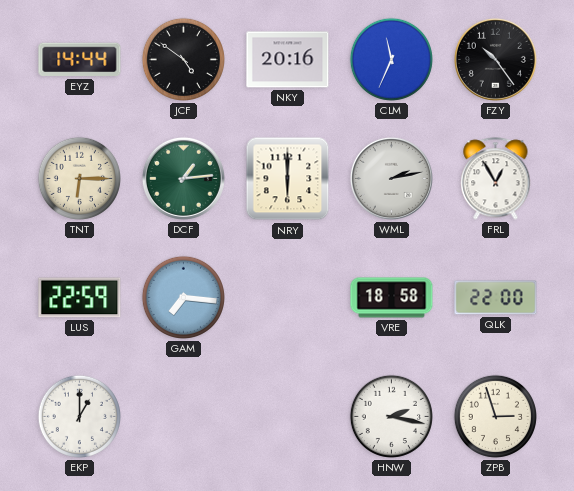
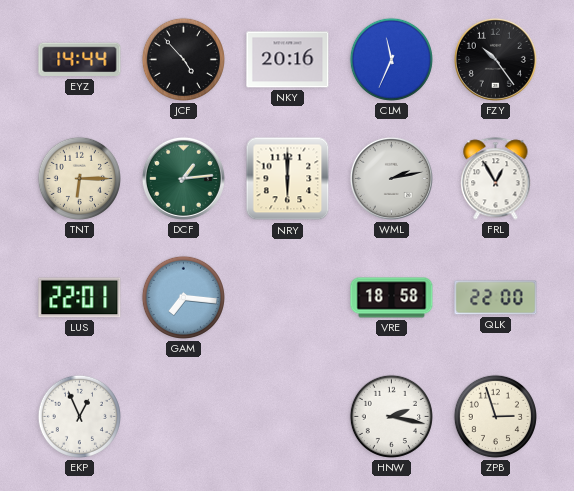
JCF: 4:51 -> 4:53
LUS: 22:59 -> 22:01
EKP: 1:00 -> 12:56
